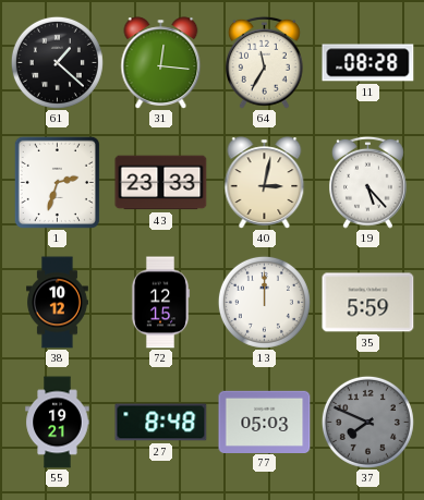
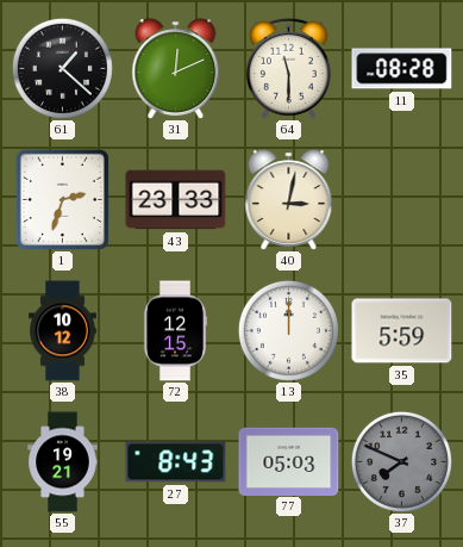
31: 12:16 -> 12:11
64: 11:35 -> 11:30
19: 5:23 -> none
27: 8:48 -> 8:43
